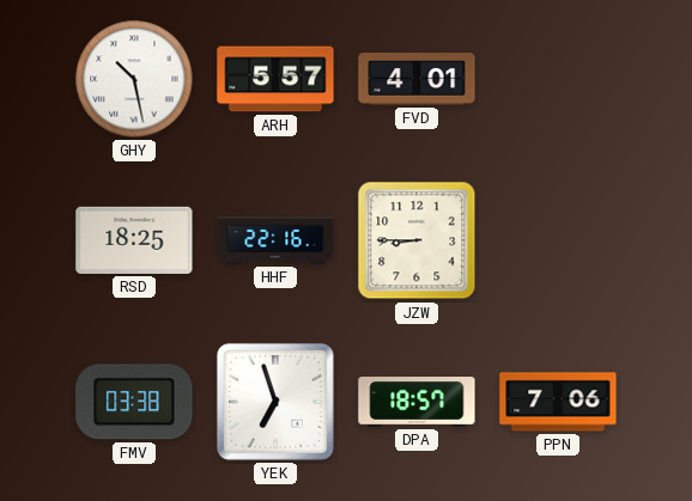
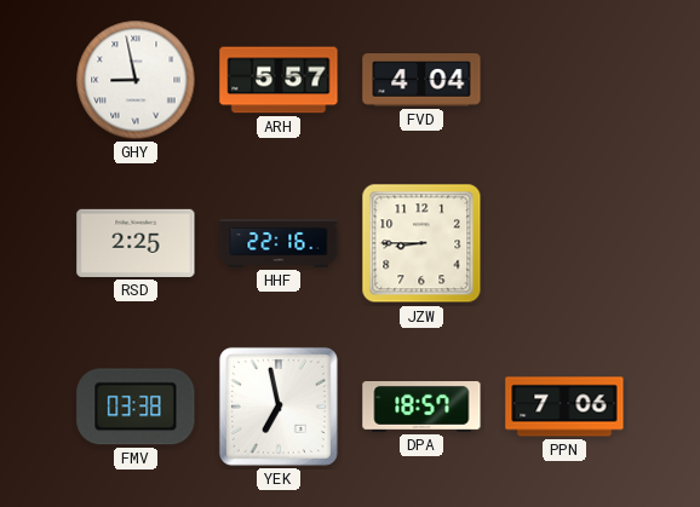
GHY: 10:28 -> 8:58
FVD: 4:01 -> 4:04
RSD: 18:25 -> 2:25
YEK: 6:57 -> 6:58
